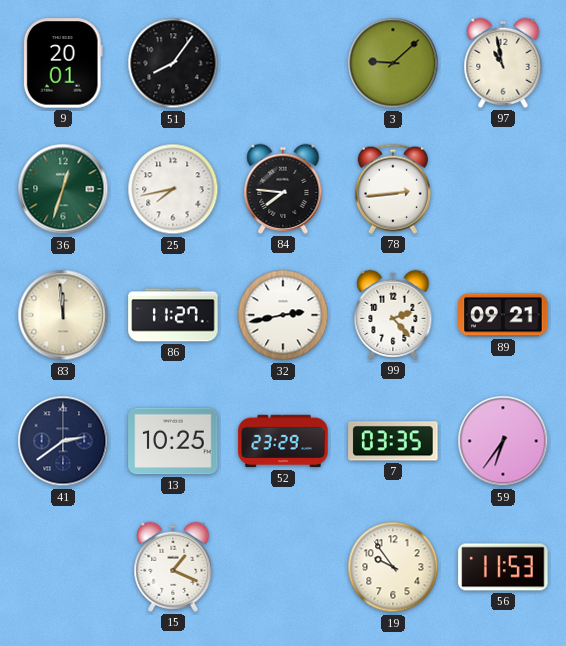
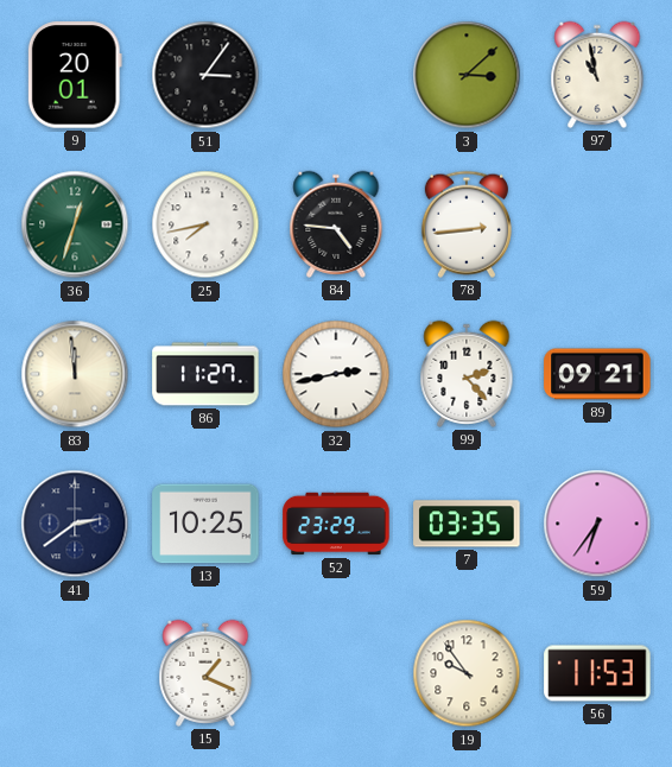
51: 8:06 -> 3:06
3: 9:08 -> 3:08
84: 7:46 -> 4:46
